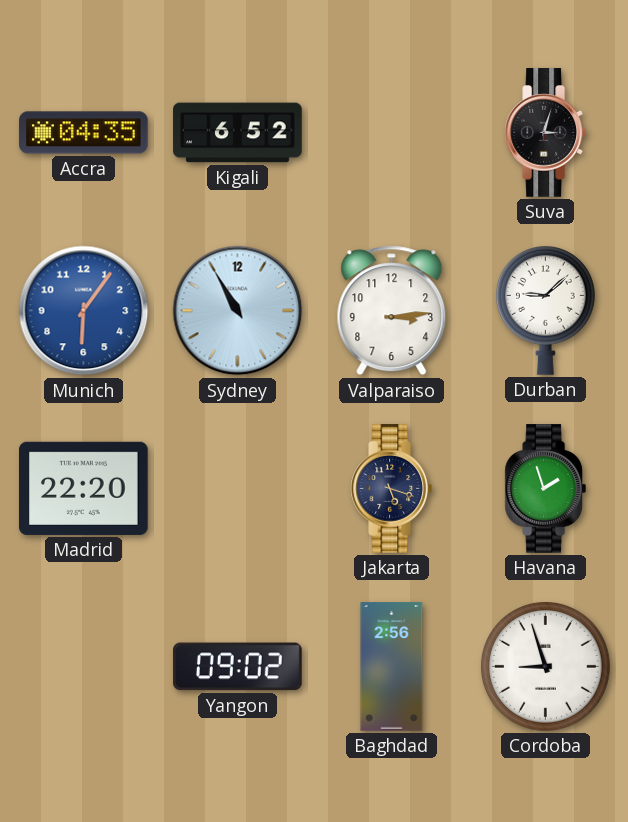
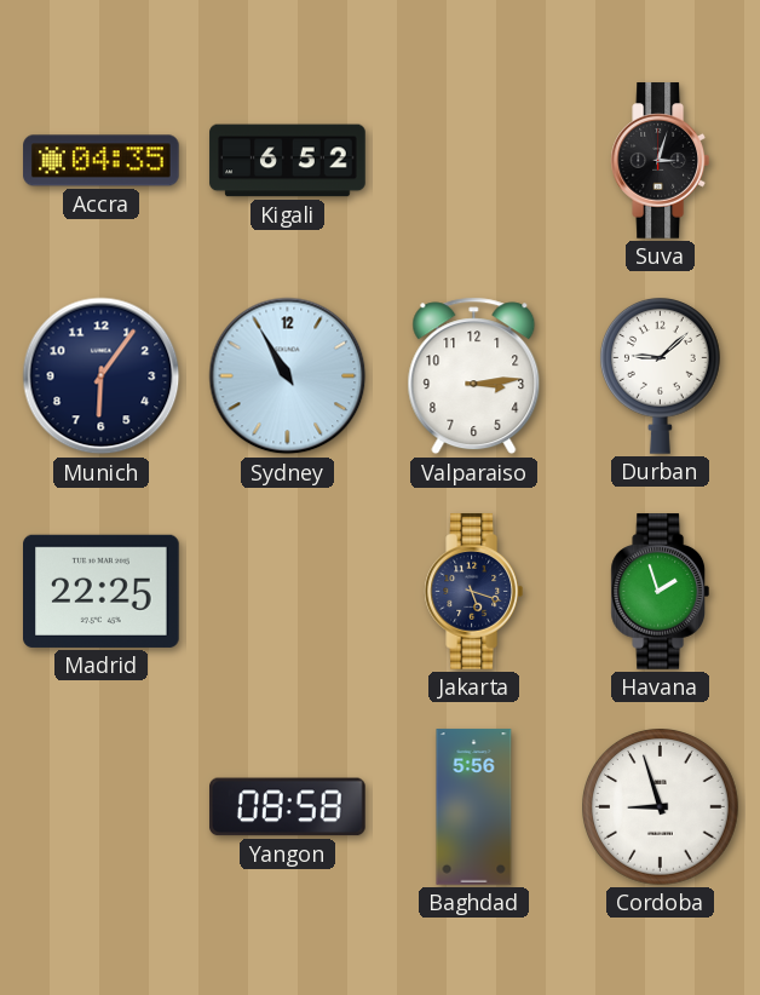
Munich dial: blue -> navy
Madrid: 22:20 -> 22:25
Yangon: 09:02 -> 08:58
Baghdad: 2:56 -> 5:56
